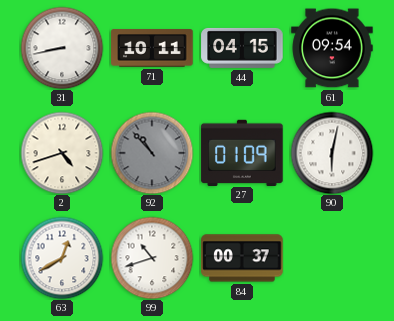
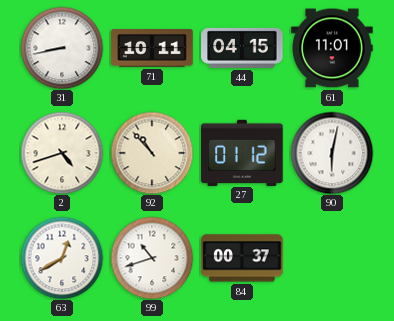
61: 09:54 -> 11:01
92 dial: grey -> cream
27: 01:09 -> 01:12
